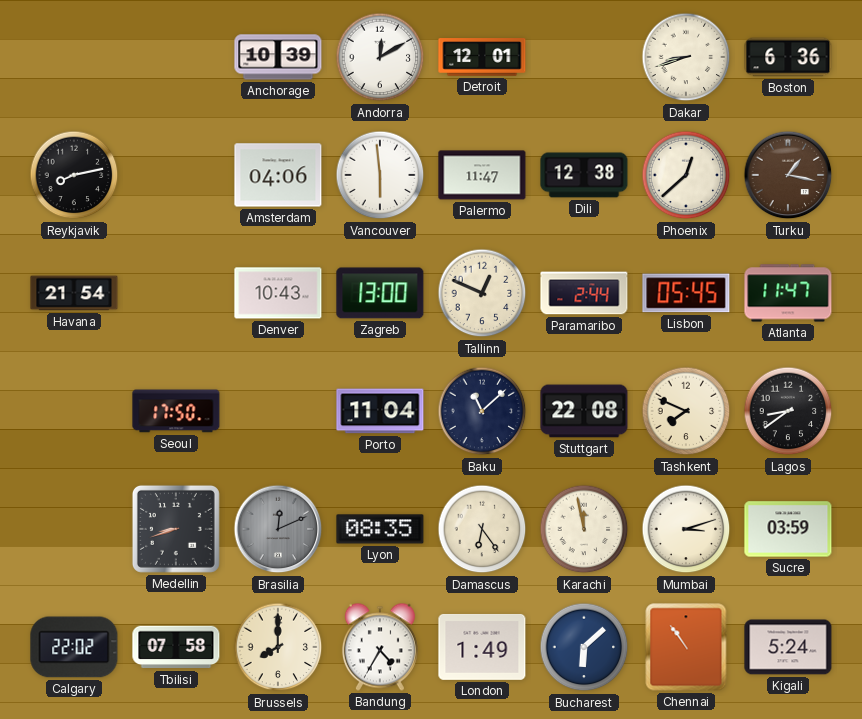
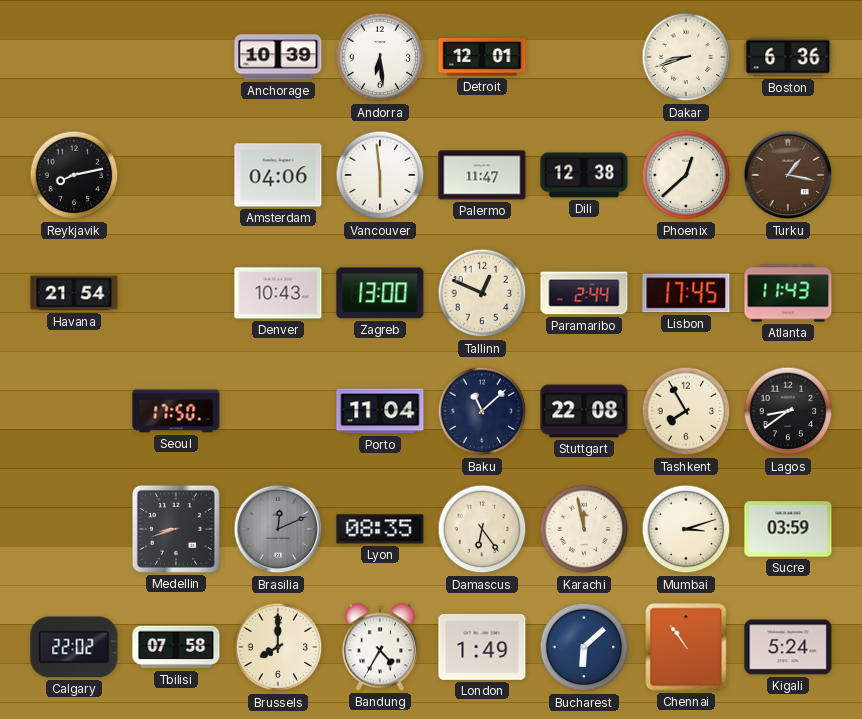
Andorra: 12:10 -> 6:29
Lisbon: 05:45 -> 17:45
Atlanta: 11:47 -> 11:43
Tashkent: 7:49 -> 7:55
